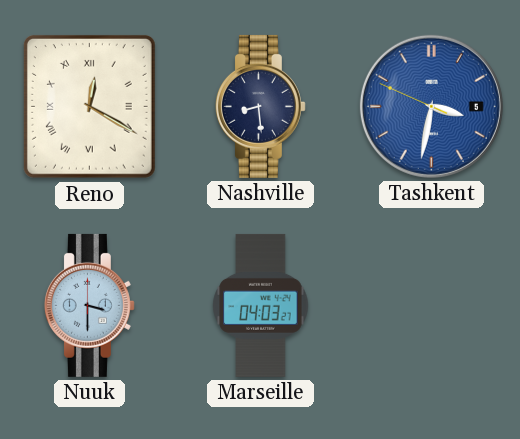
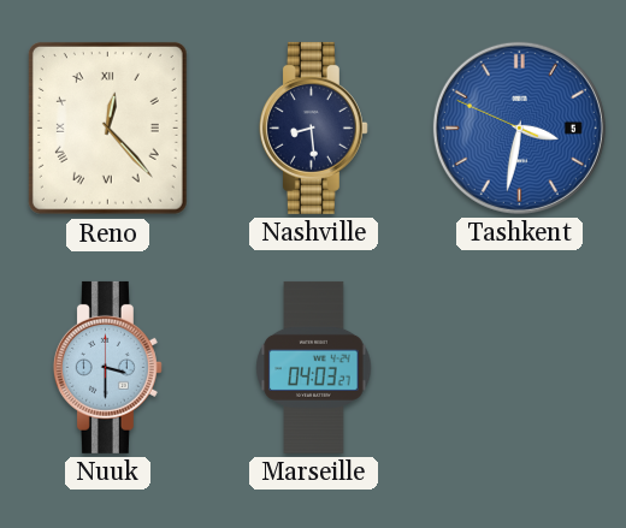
Reno: 12:20 -> 12:23
